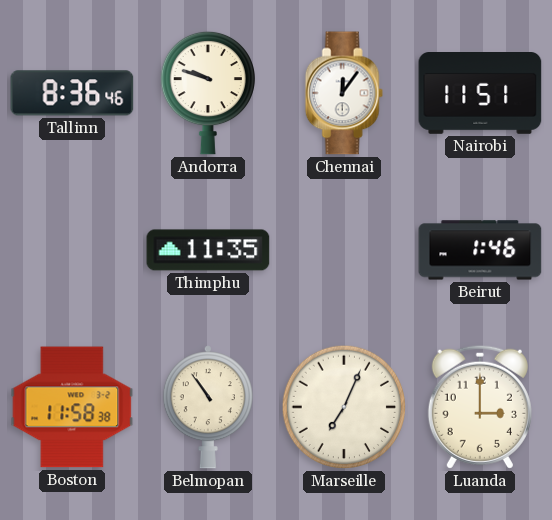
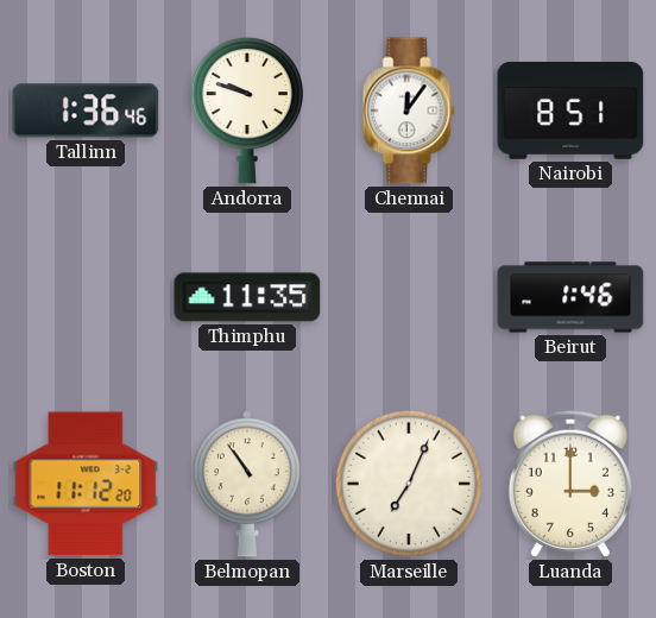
Tallinn: 8:36 -> 1:36
Nairobi: 11:51 -> 8:51
Boston: 11:58 -> 11:12
